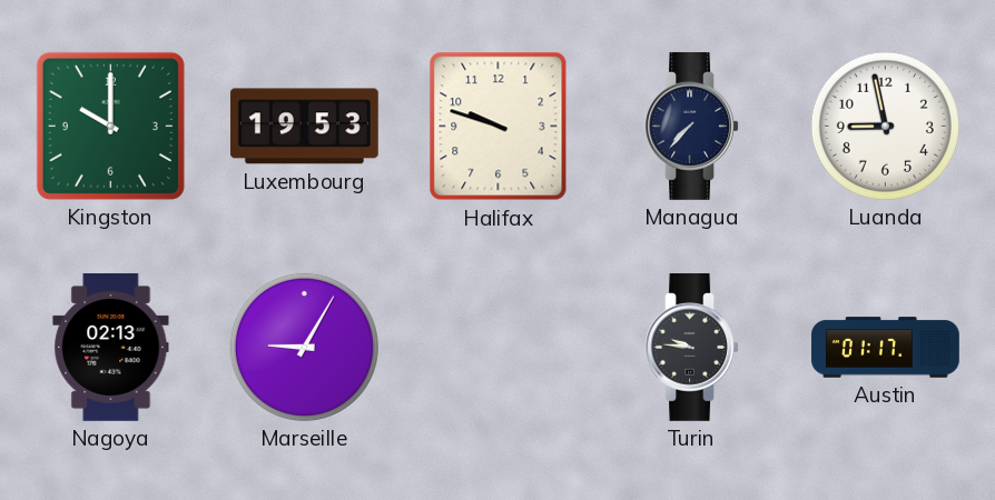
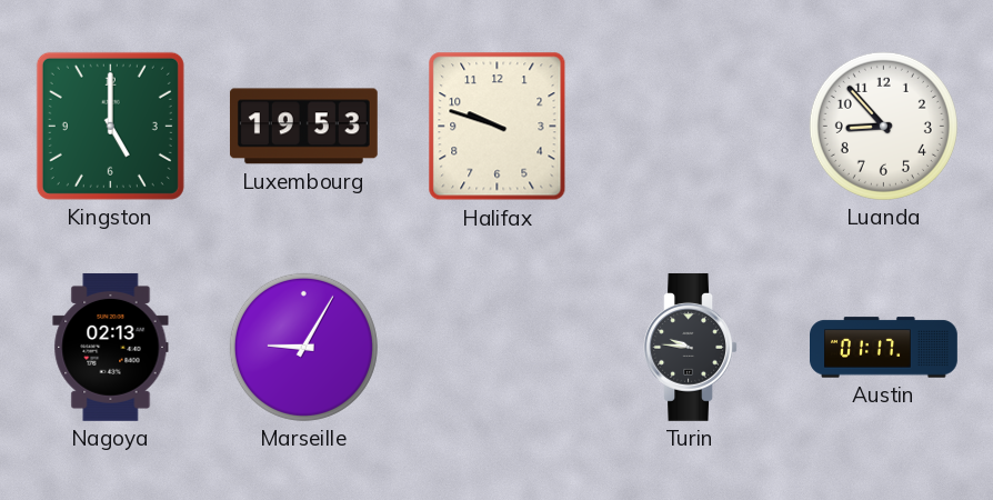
Kingston: 10:00 -> 5:00
Managua: 7:37 -> none
Luanda: 8:58 -> 8:53
